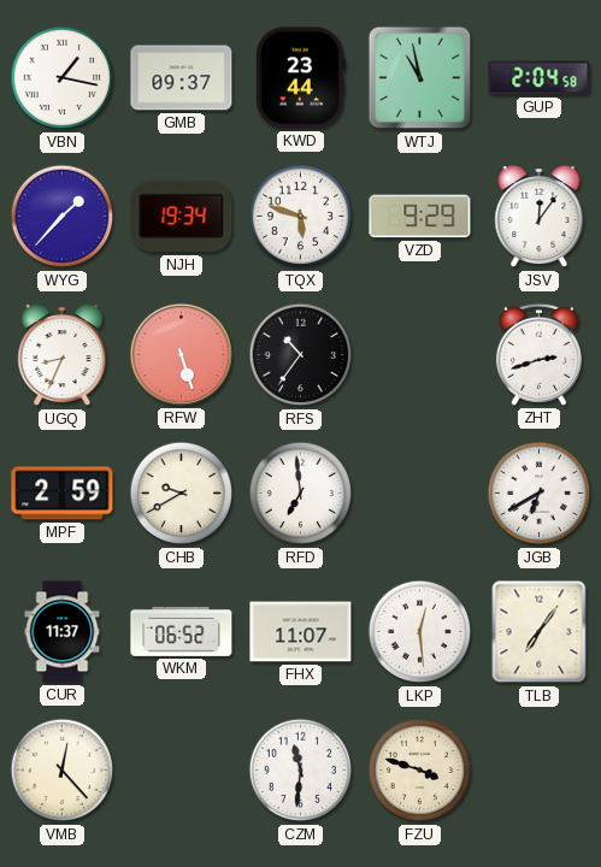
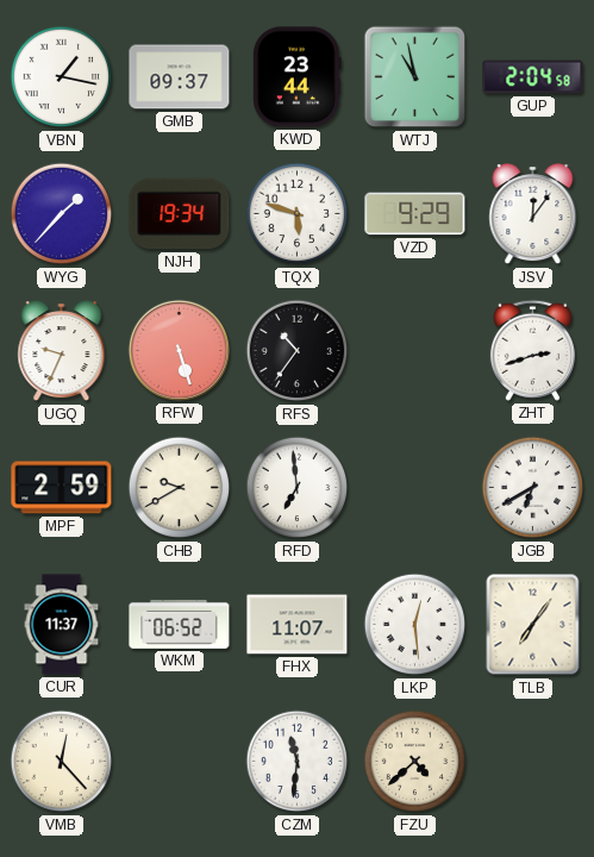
UGQ: 8:34 -> 9:34
FZU: 3:48 -> 4:38
